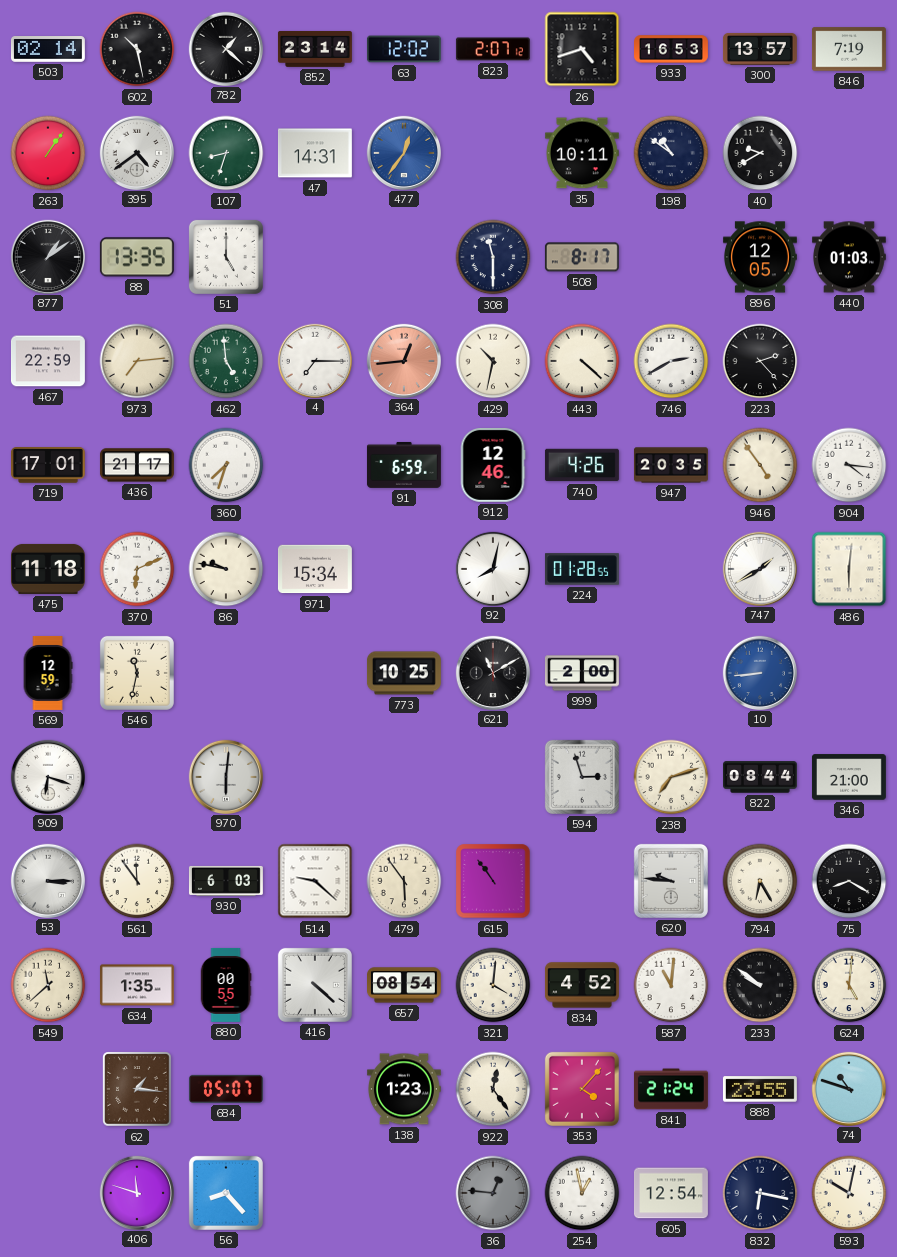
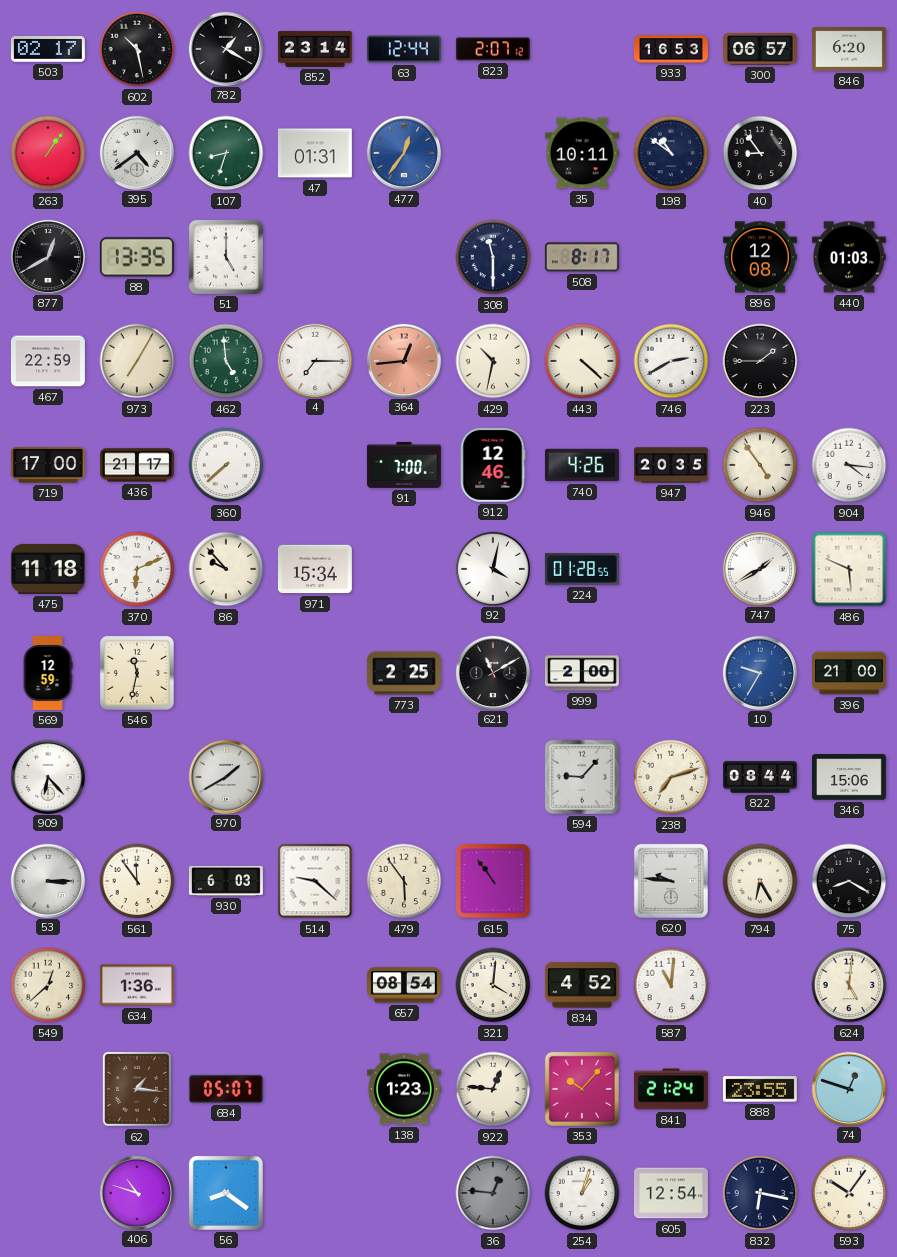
503: 02:14 -> 02:17
782: 1:22 -> 1:20
63: 12:02 -> 12:44
26: 4:42 -> none
300: 13:57 -> 06:57
846: 7:19 -> 6:20
47: 14:31 -> 01:31
40: 9:40 -> 8:54
877: 1:09 -> 12:40
896: 12:05 -> 12:08
973: 7:14 -> 7:05
223: 2:23 -> 1:45
719: 17:01 -> 17:00
360: 7:33 -> 7:38
91: 6:59 -> 7:00
86: 9:47 -> 9:53
92: 8:02 -> 4:02
486: 6:01 -> 5:49
773: 10:25 -> 2:25
10: 8:44 -> 9:35
396: none -> 21:00
909: 6:18 -> 6:23
970: 6:01 -> 1:40
594: 2:57 -> 9:07
346: 21:00 -> 15:06
549: 11:38 -> 12:38
634: 1:35 -> 1:36
880: 00:55 -> none
416: 4:22 -> none
233: 9:51 -> none
922: 12:24 -> 12:46
353: 4:07 -> 10:07
74: 10:48 -> 12:48
406: 11:48 -> 10:48
56: 8:23 -> 8:21
254: 12:58 -> 1:03
593: 10:02 -> 10:06
